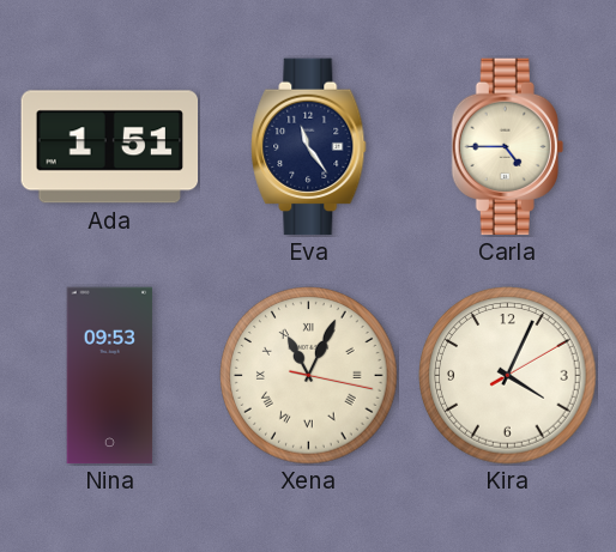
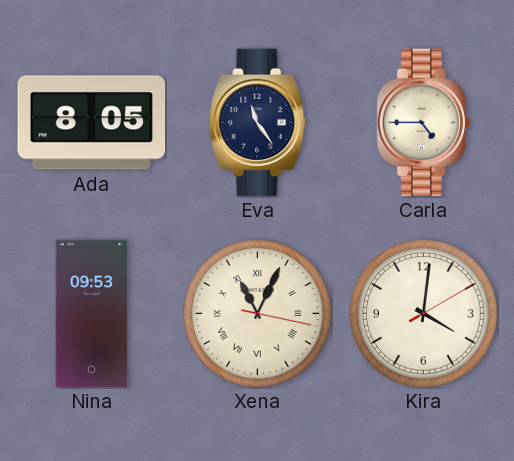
Ada: 1:51 -> 8:05
Kira: 4:04 -> 4:01
